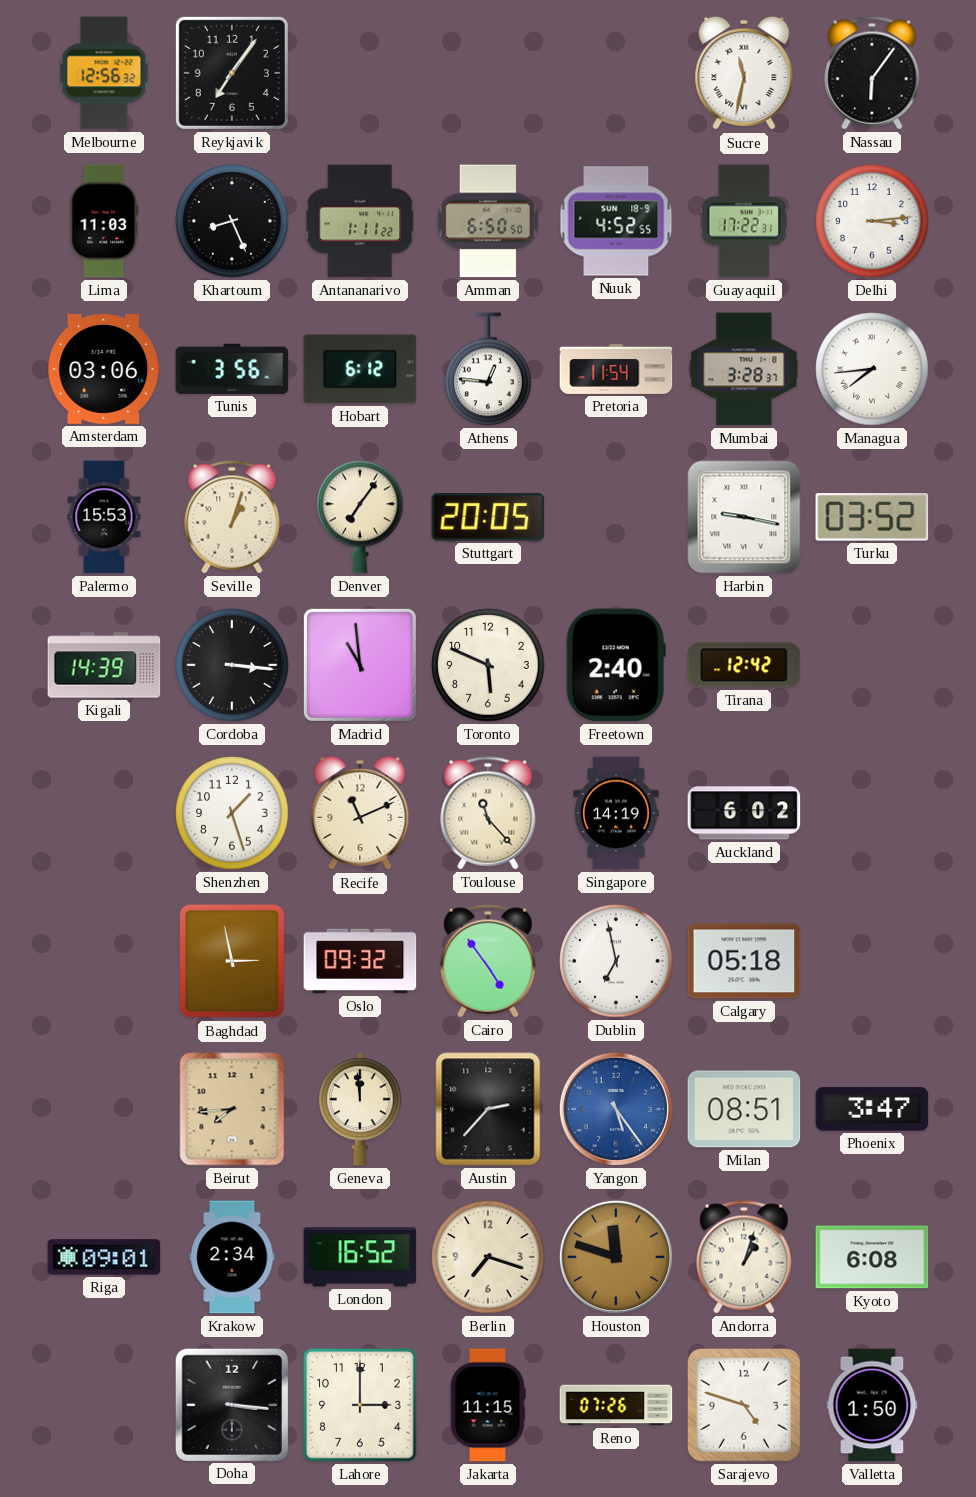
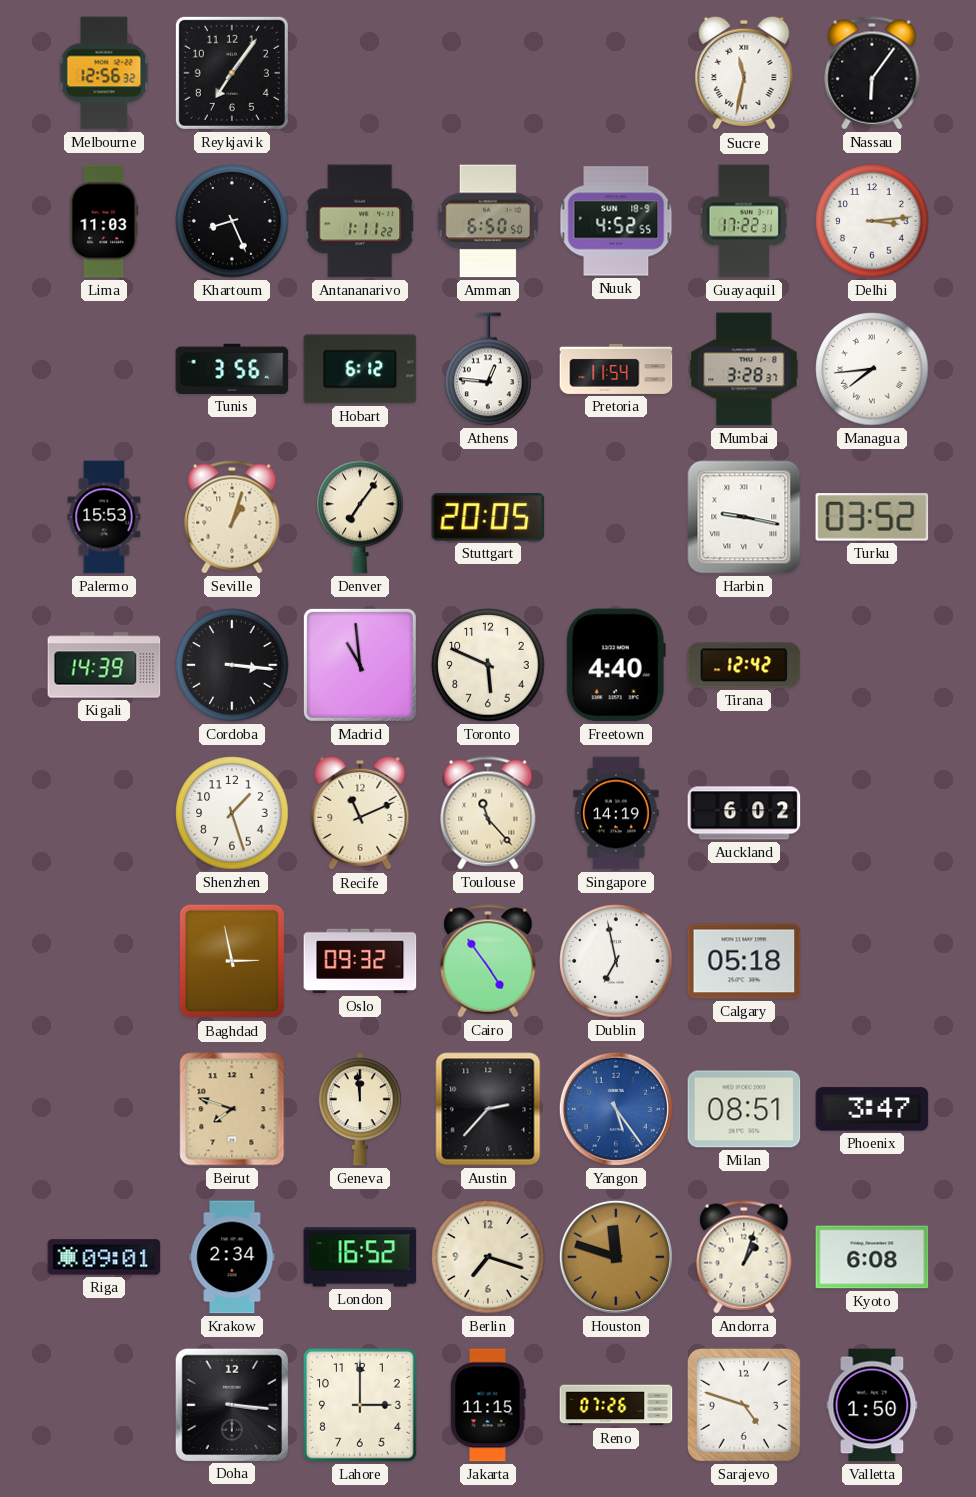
Amsterdam: 03:06 -> none
Freetown: 2:40 -> 4:40
Beirut: 7:44 -> 7:48
